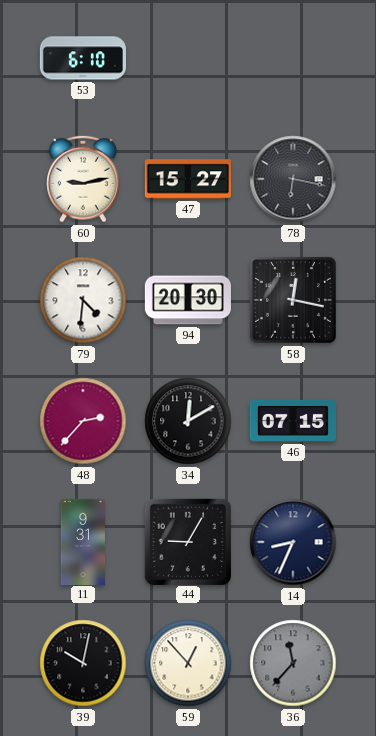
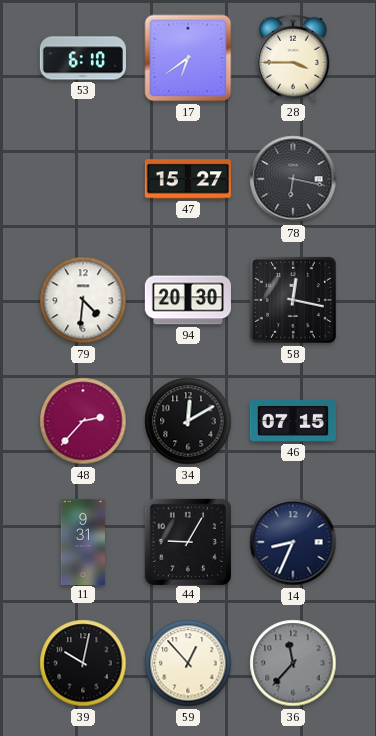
17: none -> 6:39
28: none -> 3:45
60: 9:13 -> none
